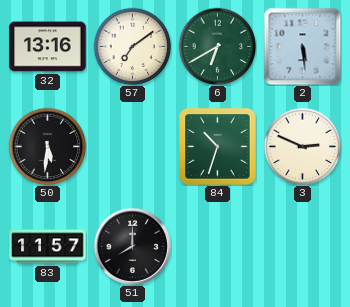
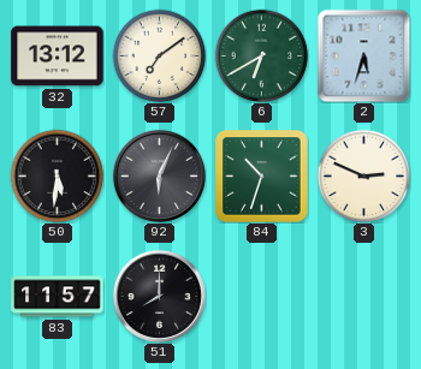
32: 13:16 -> 13:12
2: 5:29 -> 5:33
92: none -> 6:04
